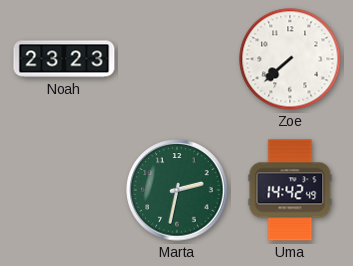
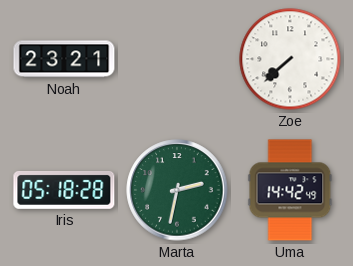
Noah: 23:23 -> 23:21
Iris: none -> 05:18
